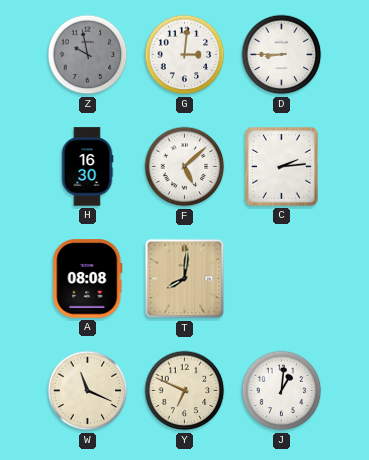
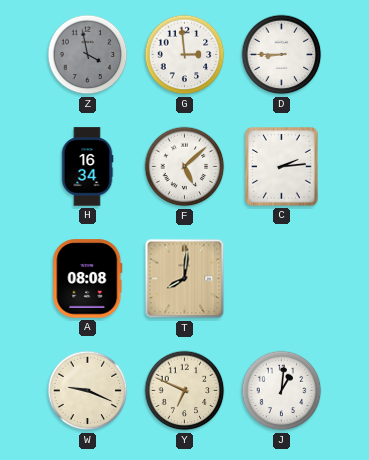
Z: 9:58 -> 3:58
G: 3:01 -> 2:59
H: 16:30 -> 16:34
W: 11:19 -> 9:19
